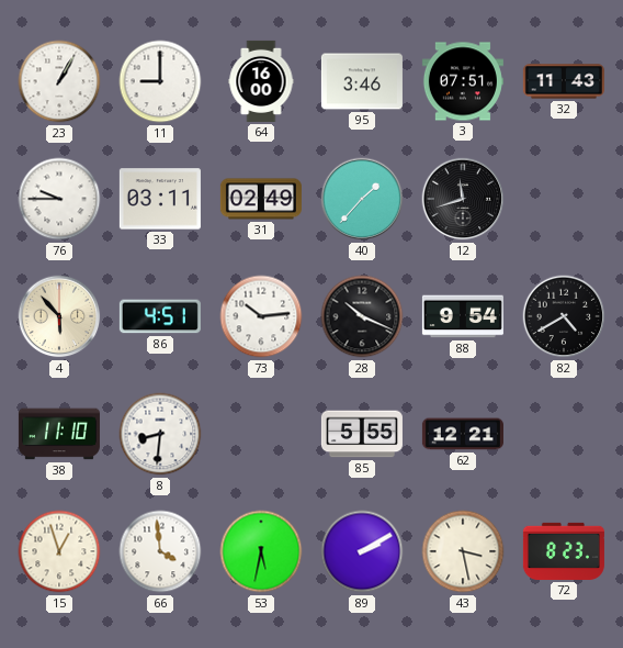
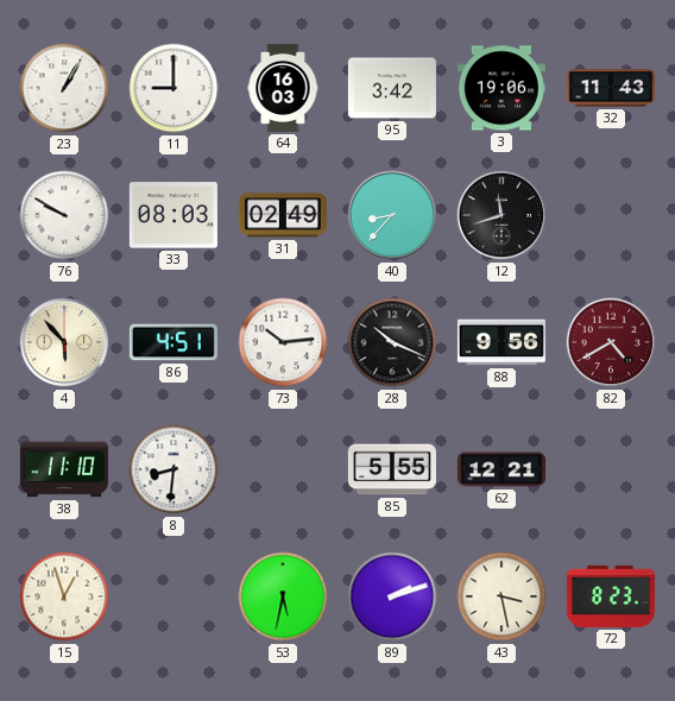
64: 16:00 -> 16:03
95: 3:46 -> 3:42
3: 07:51 -> 19:06
76: 9:45 -> 9:50
33: 03:11 -> 08:03
40: 1:37 -> 8:37
88: 9:54 -> 9:56
82 dial: black -> burgundy
66: 3:59 -> none
89: 2:10 -> 2:12
